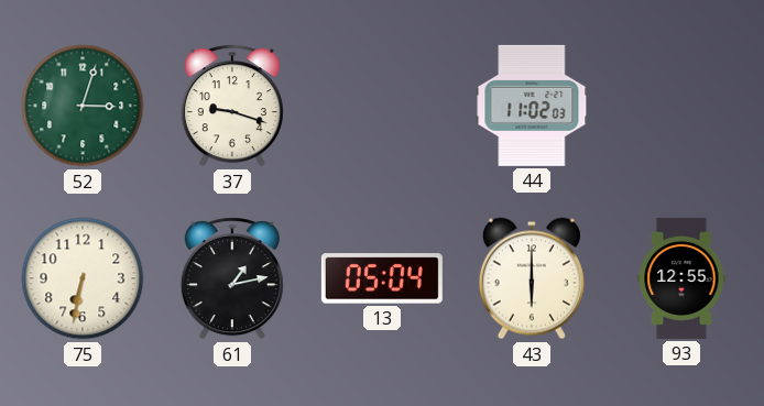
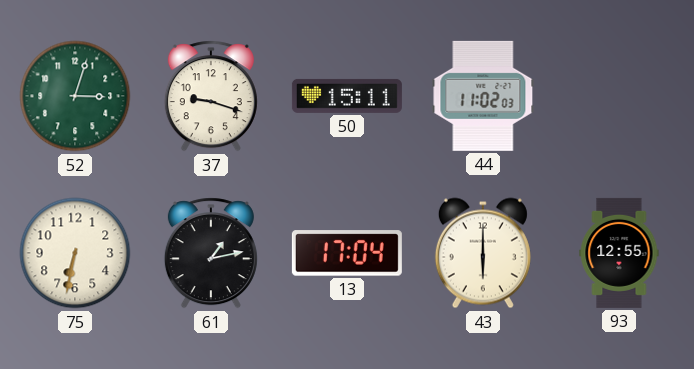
50: none -> 15:11
13: 05:04 -> 17:04
